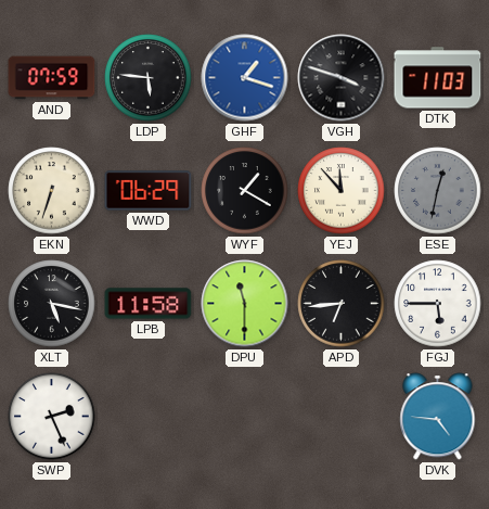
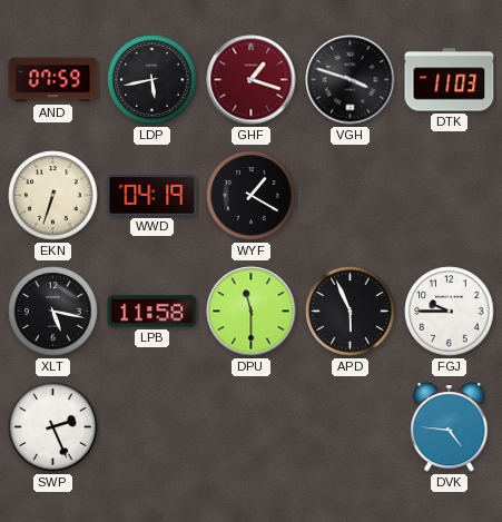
LDP: 5:46 -> 5:43
GHF dial: blue -> burgundy
WWD: 06:29 -> 04:19
YEJ: 11:53 -> none
ESE: 12:32 -> none
APD: 6:44 -> 5:56
FGJ: 5:45 -> 9:45
